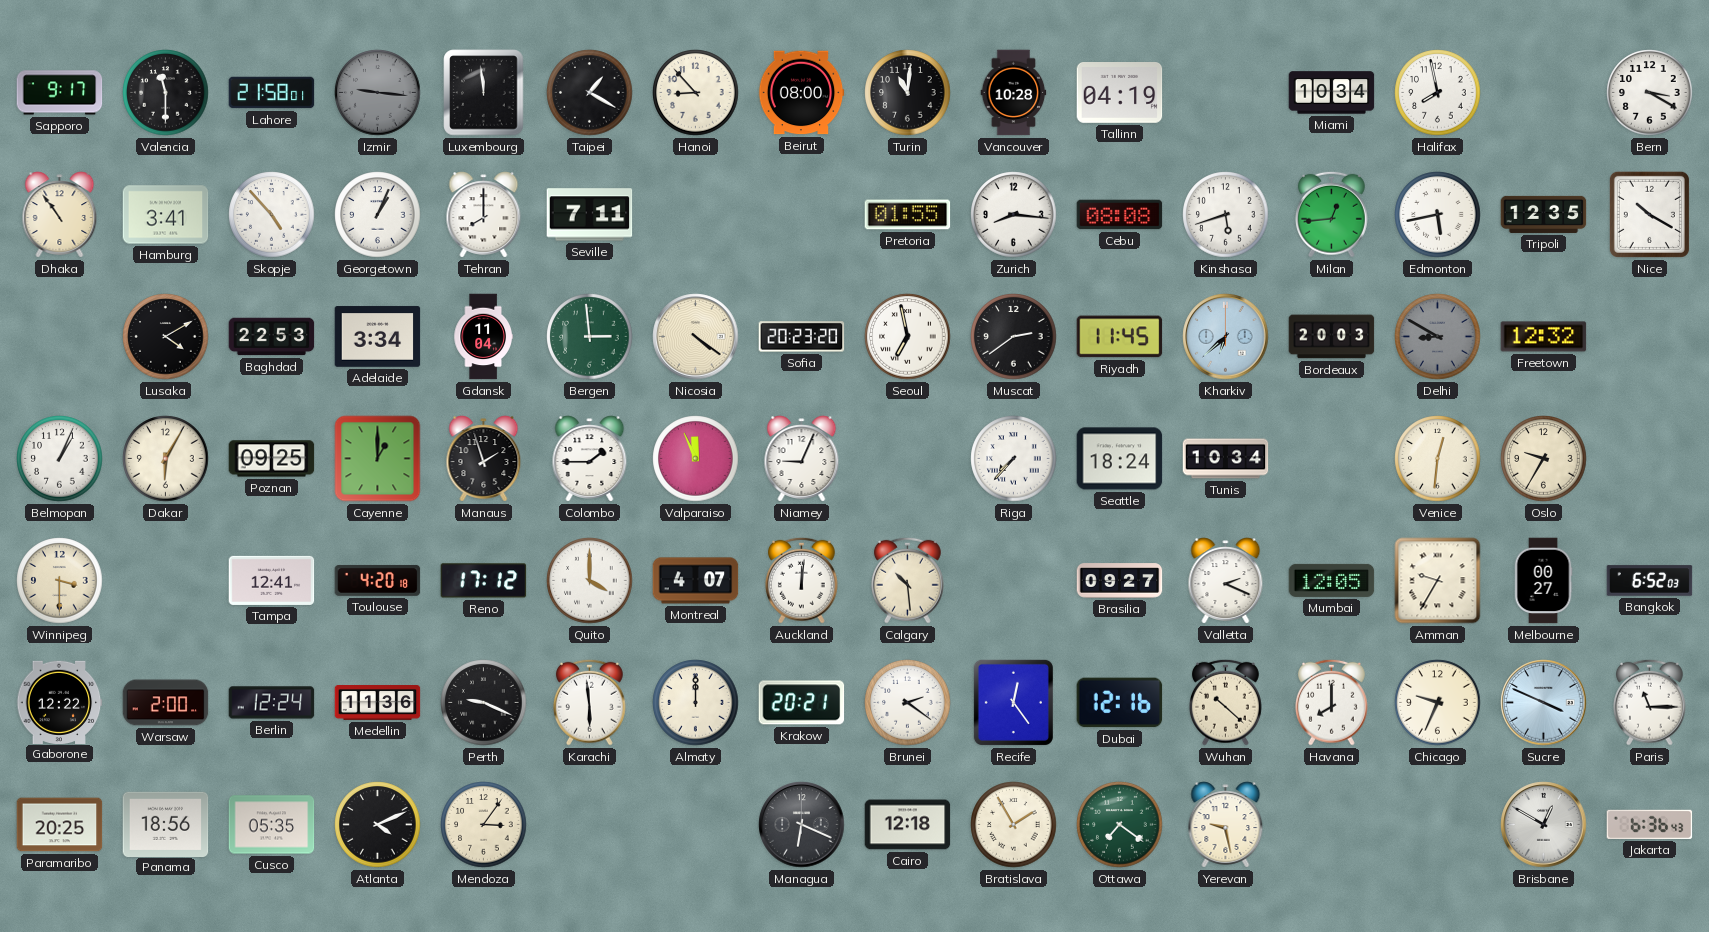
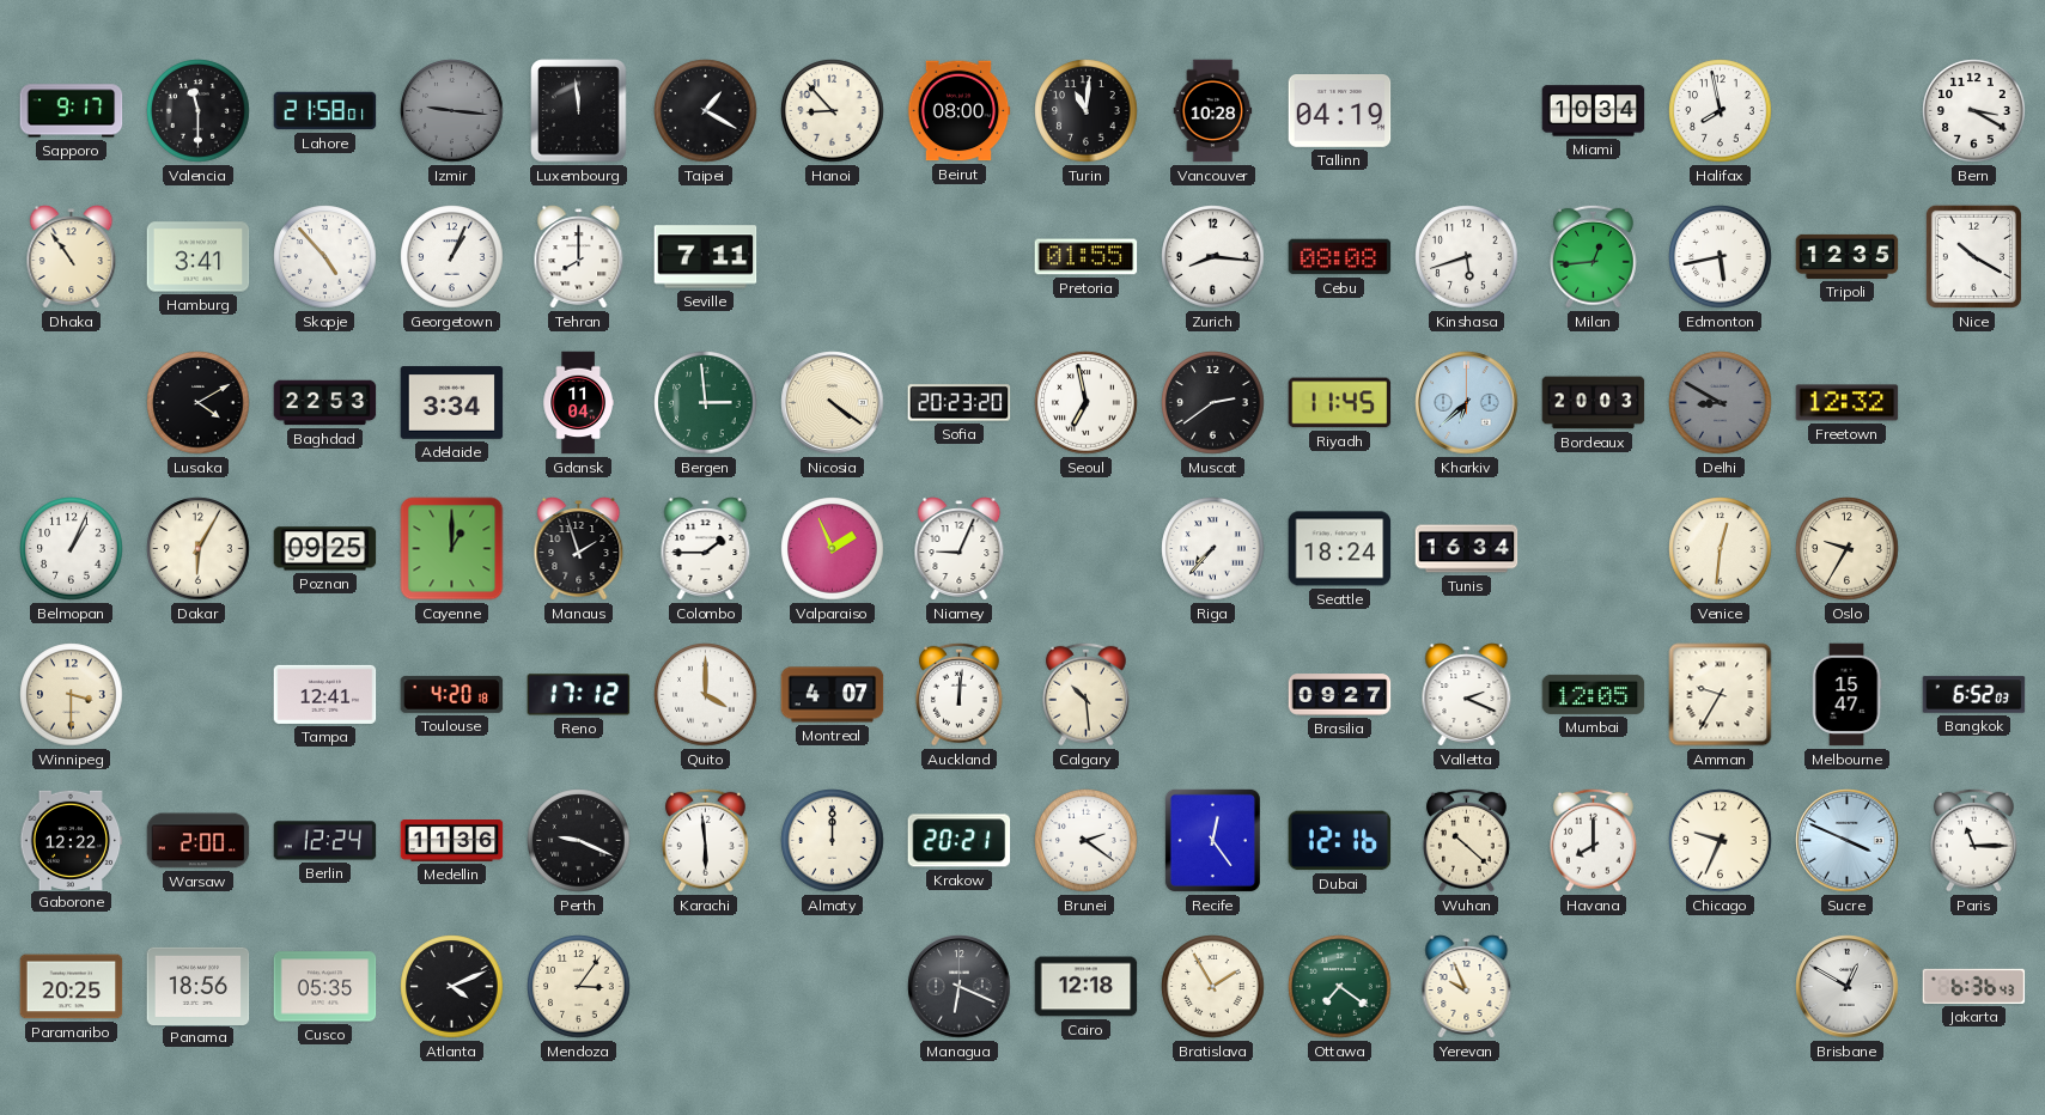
Valparaiso: 11:56 -> 1:56
Tunis: 10:34 -> 16:34
Melbourne: 00:27 -> 15:47
Yerevan: 9:28 -> 9:56
